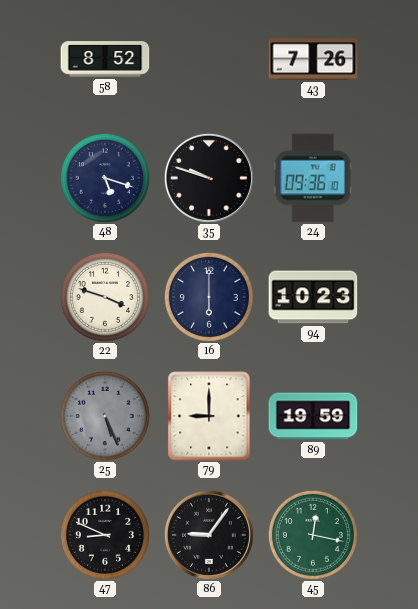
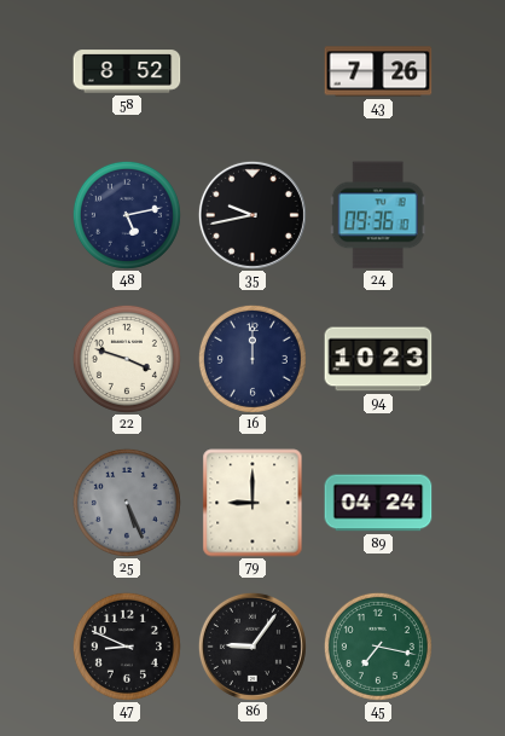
48: 5:18 -> 5:13
35: 9:48 -> 9:43
16: 6:00 -> 12:00
89: 19:59 -> 04:24
45: 12:17 -> 7:17
